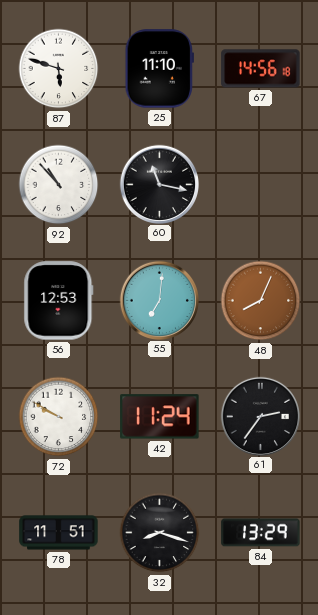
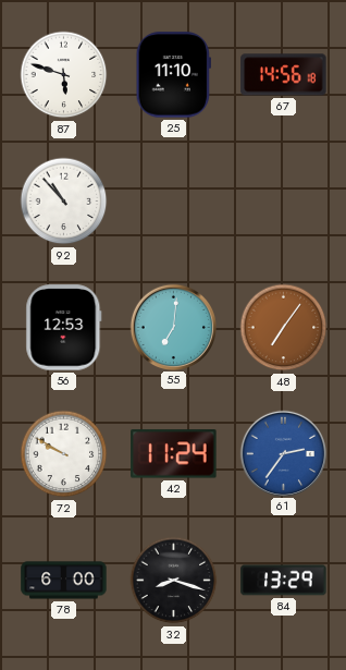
60: 11:17 -> none
48: 8:04 -> 7:06
61 dial: black -> blue
78: 11:51 -> 6:00
